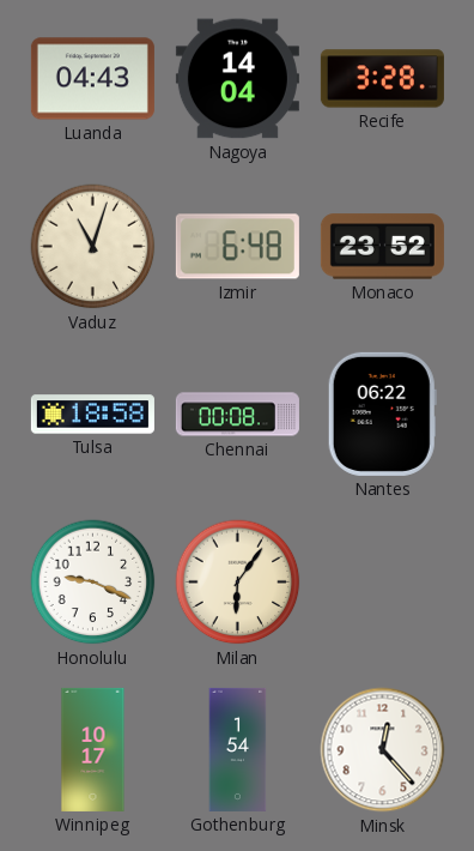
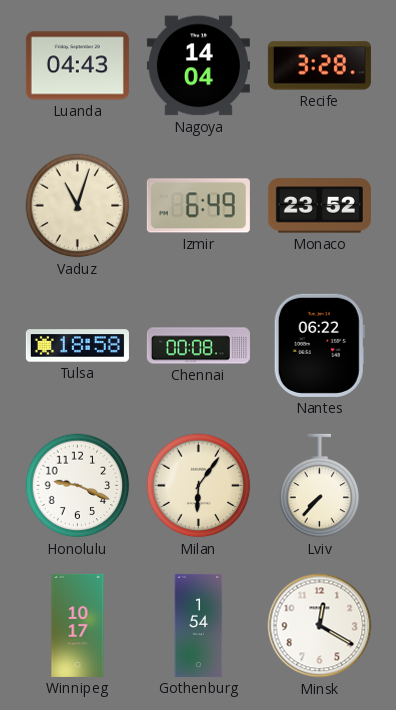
Izmir: 6:48 -> 6:49
Lviv: none -> 7:37
Minsk: 12:23 -> 12:20
